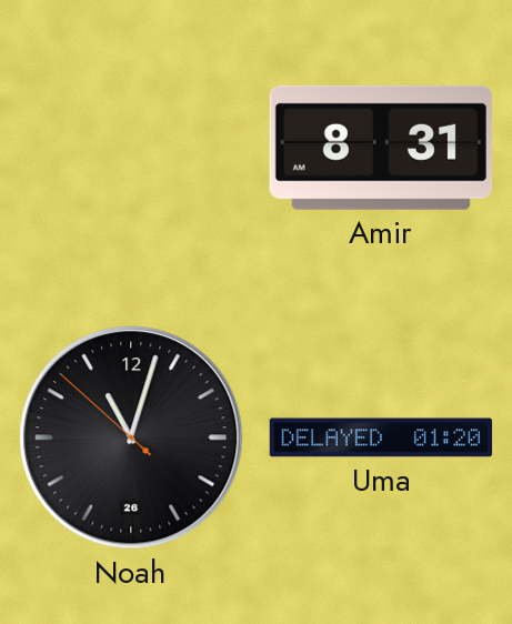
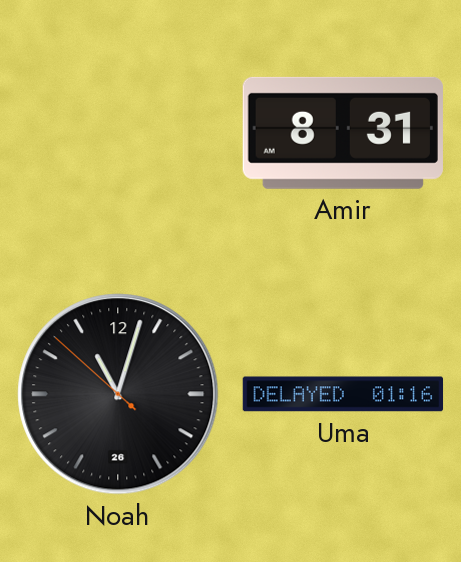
Uma: 01:20 -> 01:16
